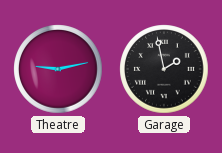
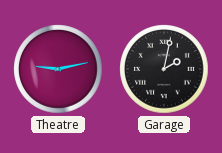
Garage: 1:58 -> 2:02
